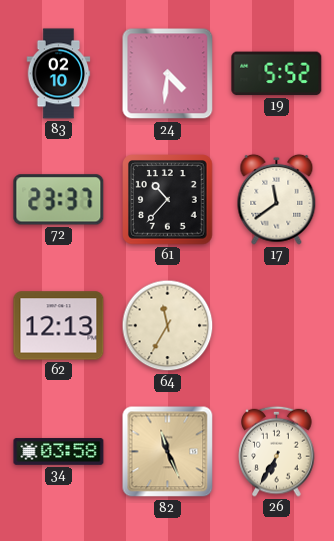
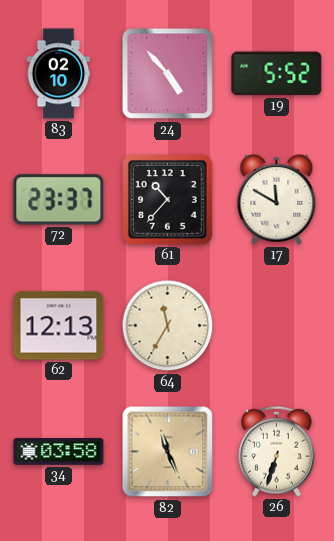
24: 4:31 -> 4:53
17: 11:39 -> 11:50
26: 6:35 -> 6:33
